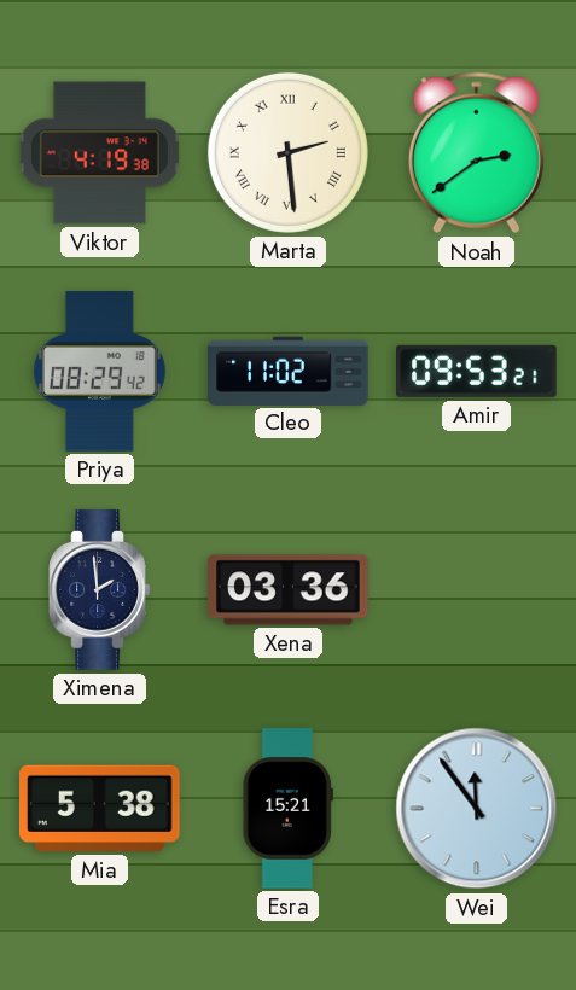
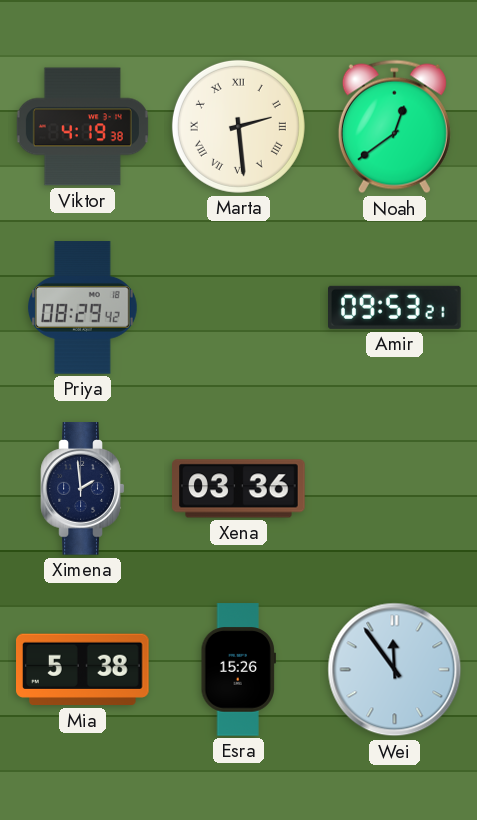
Noah: 2:39 -> 12:39
Cleo: 11:02 -> none
Esra: 15:21 -> 15:26
